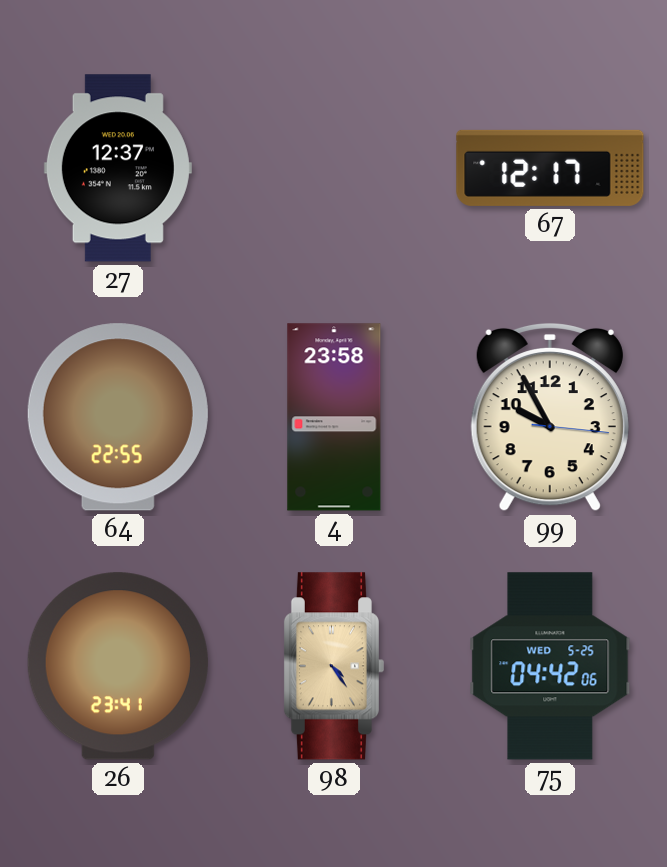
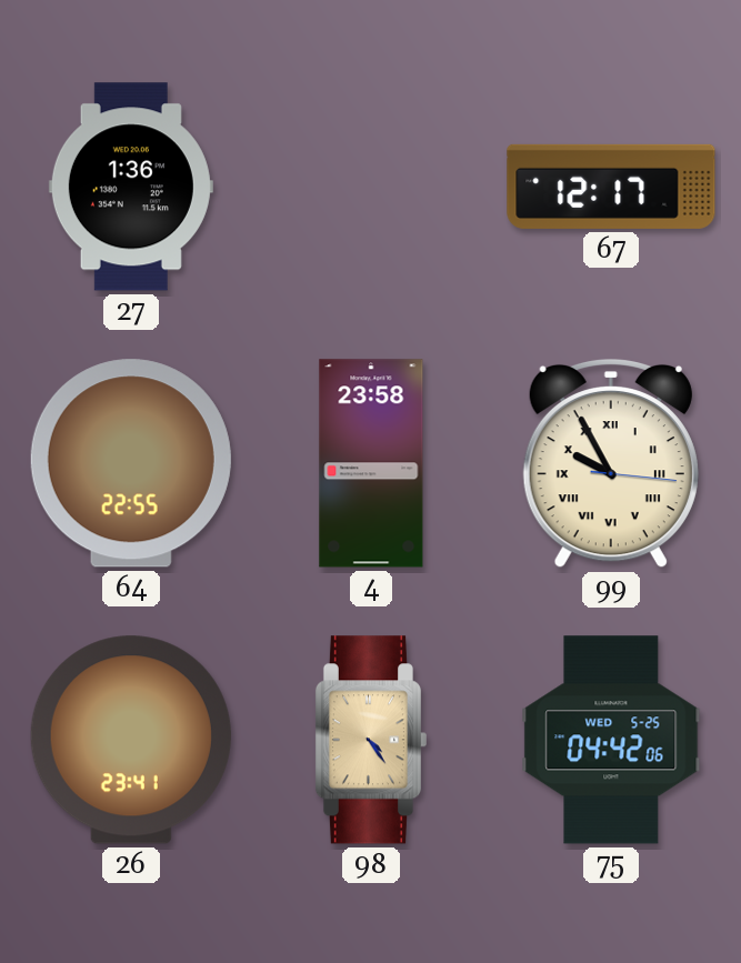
27: 12:37 -> 1:36
99 numerals: Arabic -> Roman
